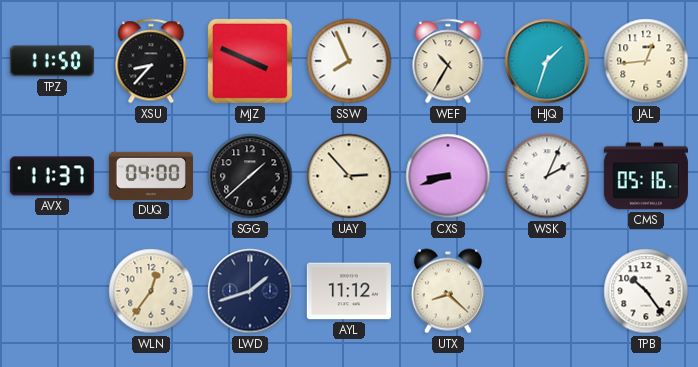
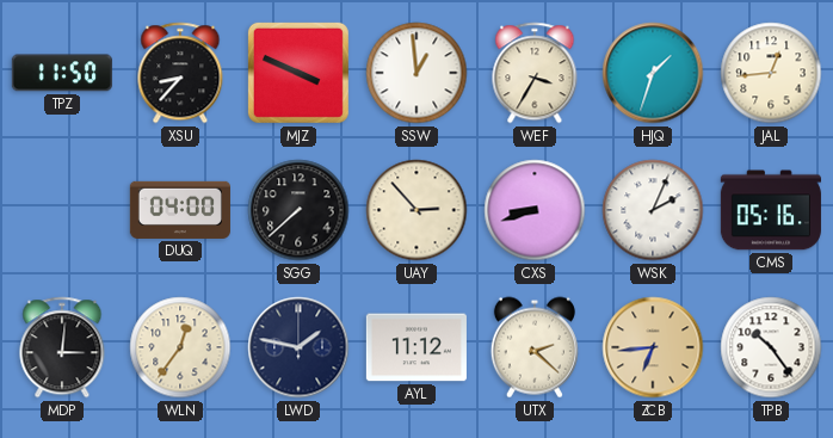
SSW: 7:56 -> 12:59
WEF: 10:35 -> 3:35
AVX: 11:37 -> none
SGG: 1:38 -> 7:38
MDP: none -> 3:01
LWD: 1:42 -> 1:47
UTX: 8:22 -> 2:22
ZCB: none -> 6:44
